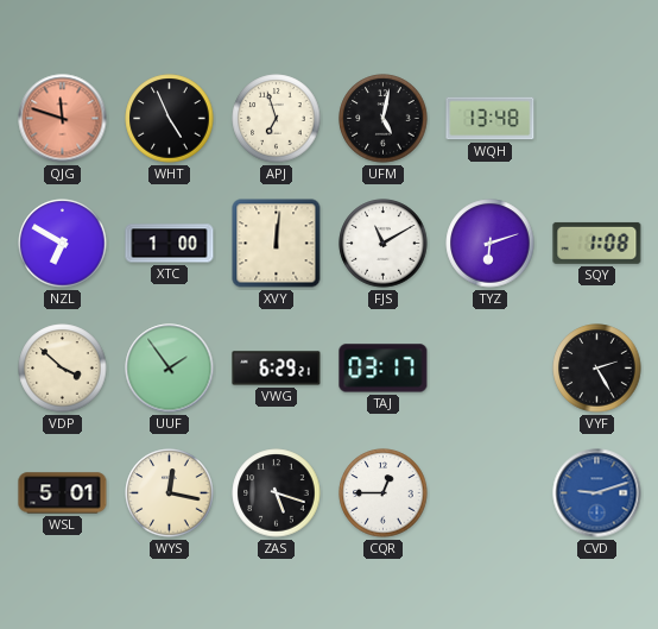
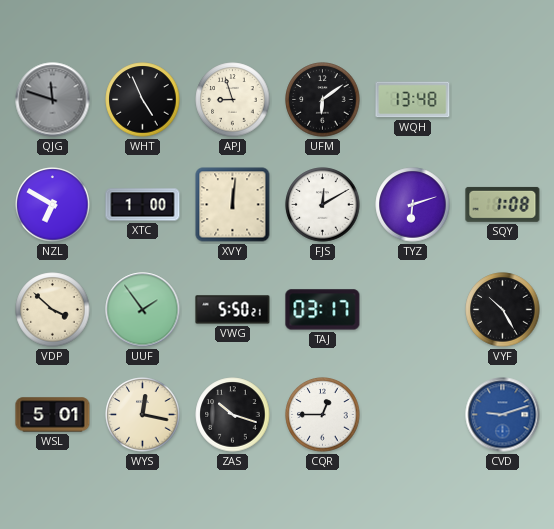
QJG dial: salmon -> grey
APJ: 6:57 -> 8:57
UFM: 5:02 -> 6:09
FJS: 11:10 -> 12:10
VWG: 6:29 -> 5:50
VYF: 2:25 -> 10:25
ZAS: 5:18 -> 10:18
